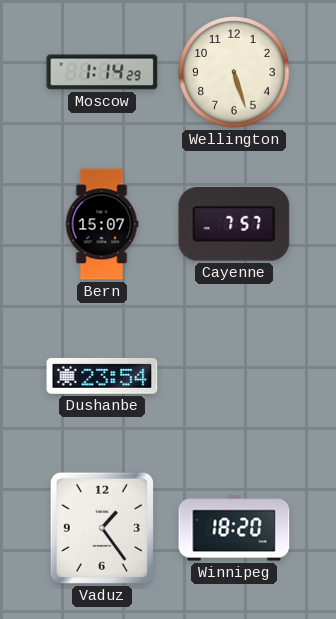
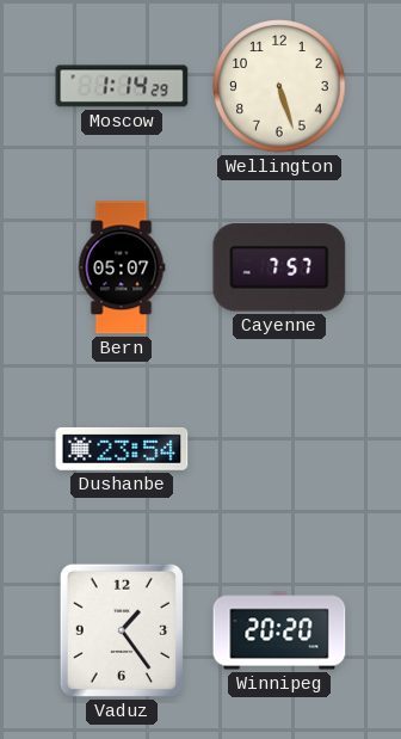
Bern: 15:07 -> 05:07
Winnipeg: 18:20 -> 20:20
